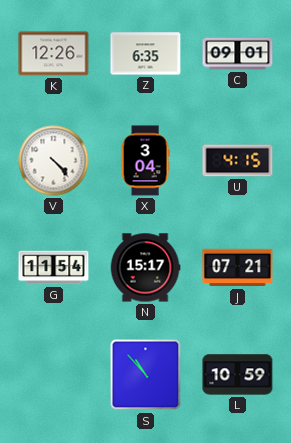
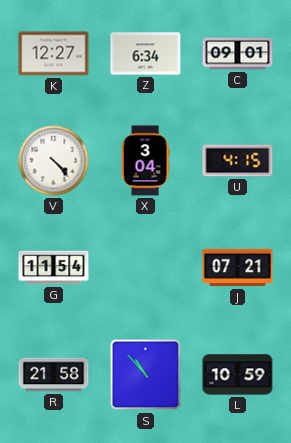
K: 12:26 -> 12:27
Z: 6:35 -> 6:34
N: 15:17 -> none
R: none -> 21:58
